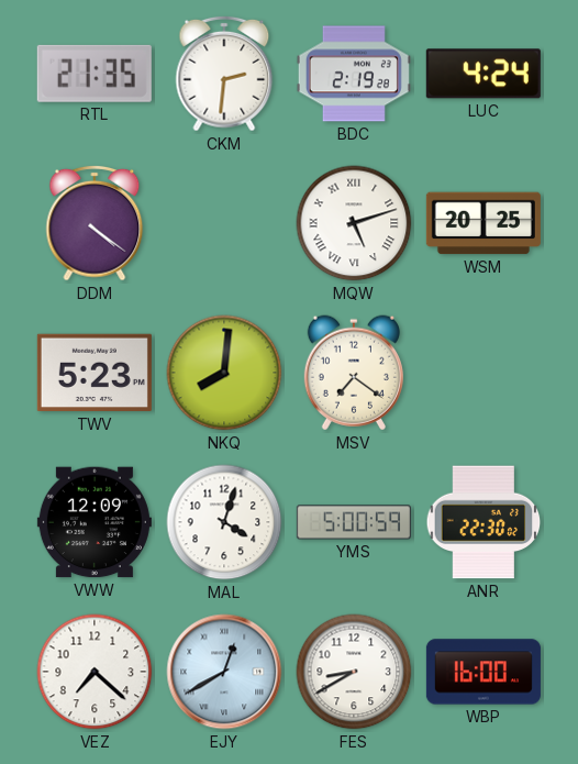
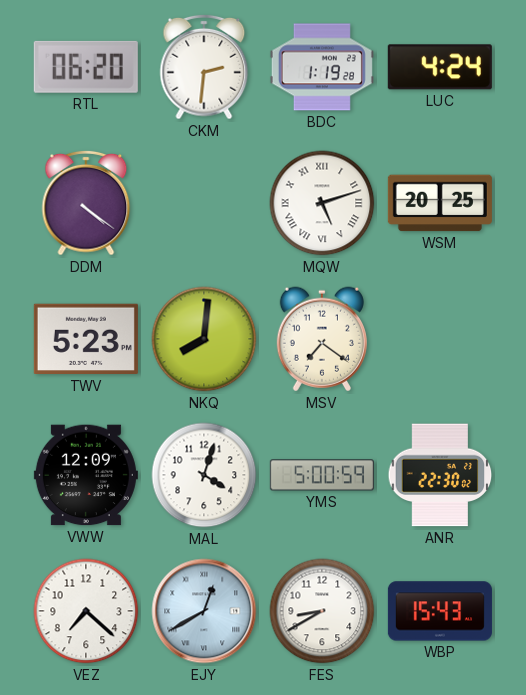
RTL: 21:35 -> 06:20
BDC: 2:19 -> 1:19
WBP: 16:00 -> 15:43
